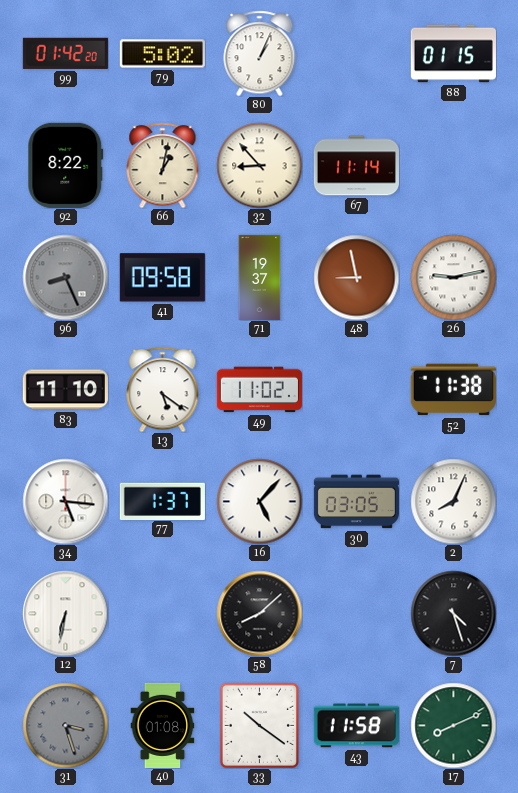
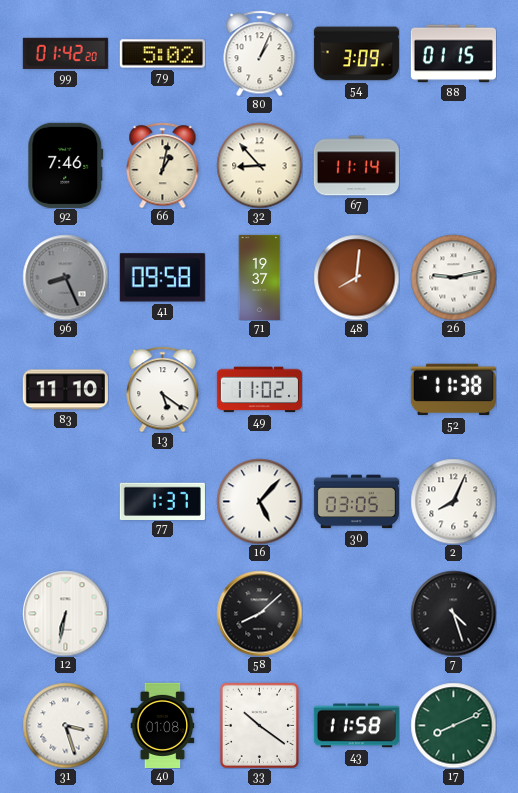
54: none -> 3:09
92: 8:22 -> 7:46
48: 8:58 -> 8:01
34: 5:16 -> none
31 dial: grey -> white
